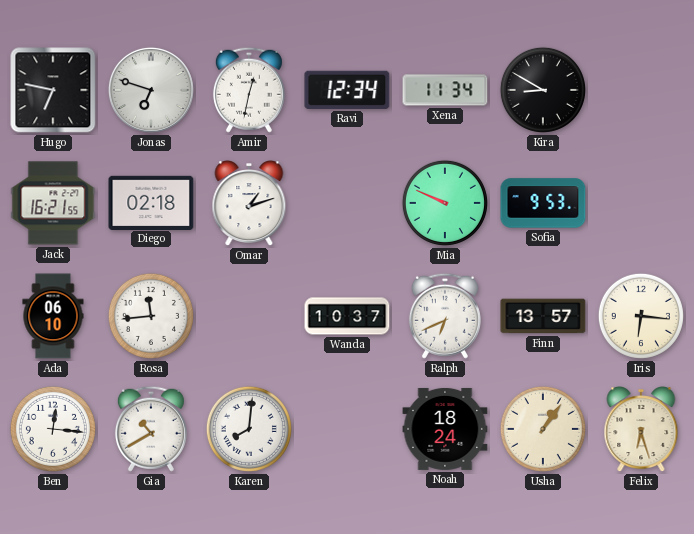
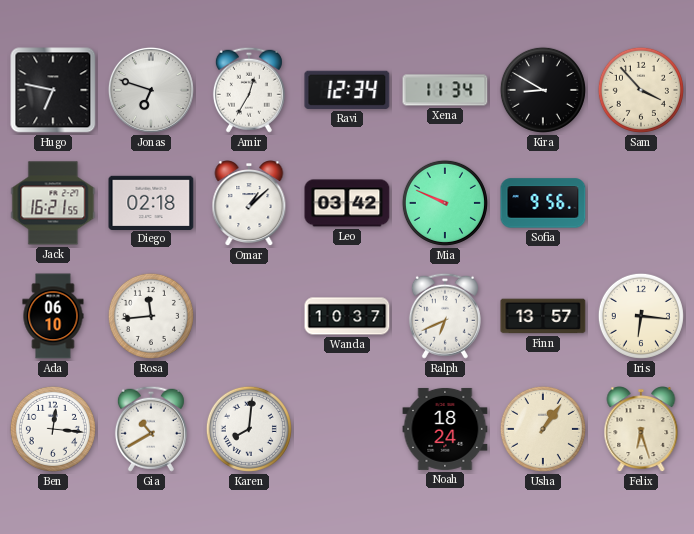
Amir: 12:32 -> 12:35
Sam: none -> 3:53
Omar: 1:12 -> 1:08
Leo: none -> 03:42
Sofia: 9:53 -> 9:56
